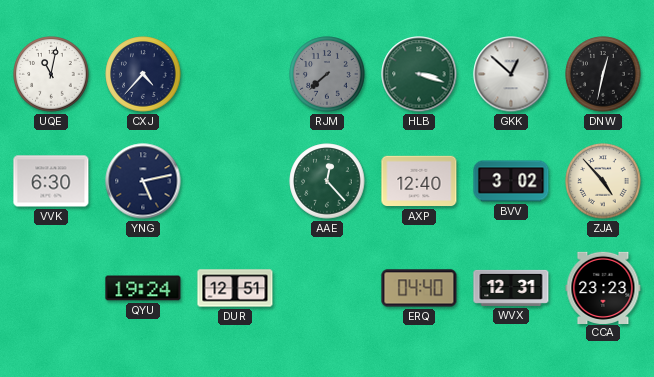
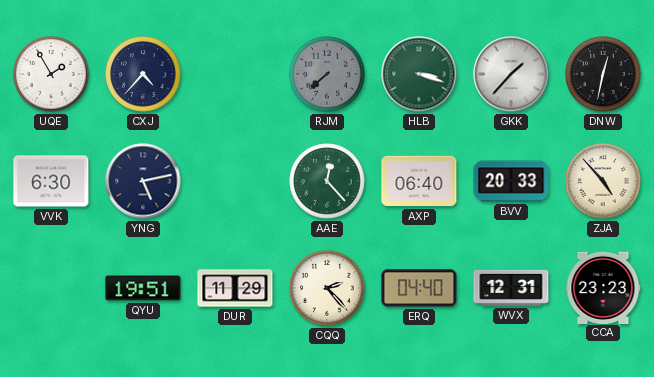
UQE: 11:02 -> 1:55
GKK: 12:52 -> 1:37
AXP: 12:40 -> 06:40
BVV: 3:02 -> 20:33
QYU: 19:24 -> 19:51
DUR: 12:51 -> 11:29
CQQ: none -> 2:23
